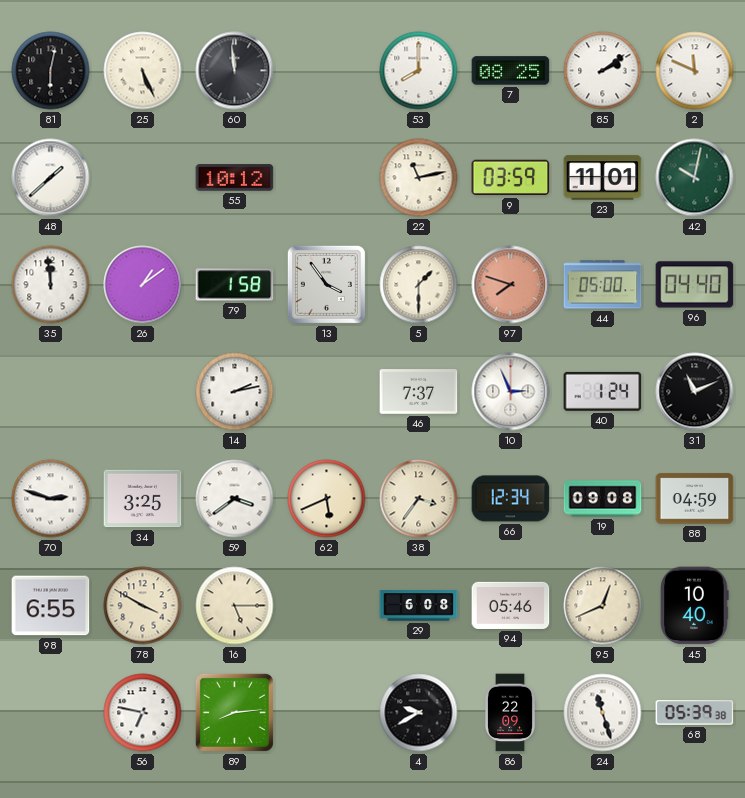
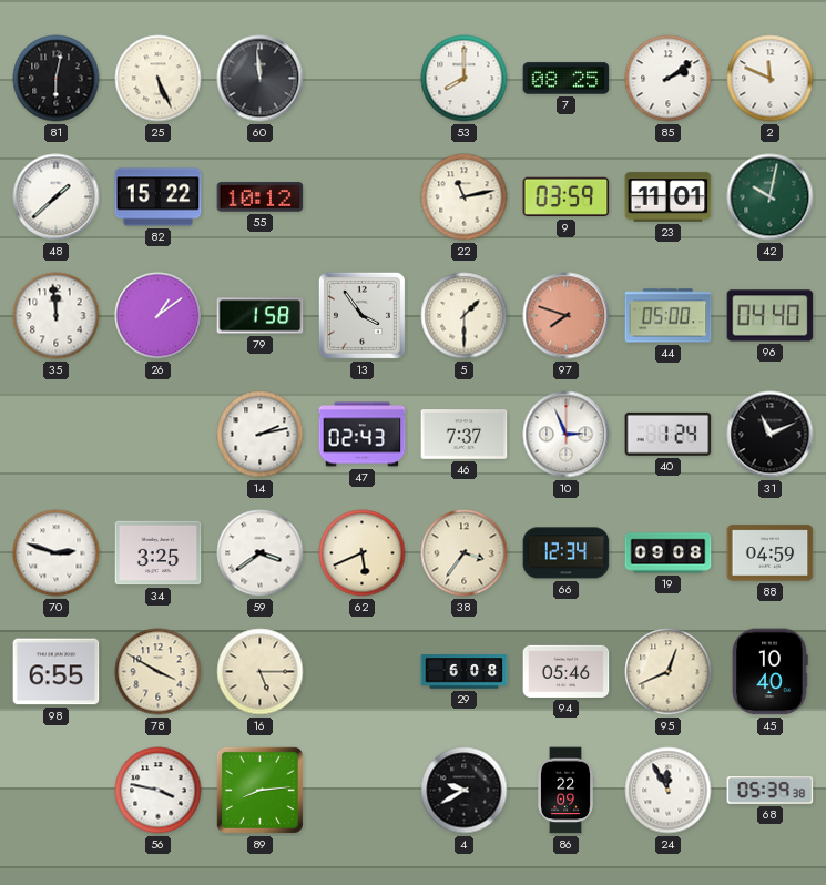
82: none -> 15:22
47: none -> 02:43
56: 6:47 -> 3:47
24: 11:27 -> 11:55
